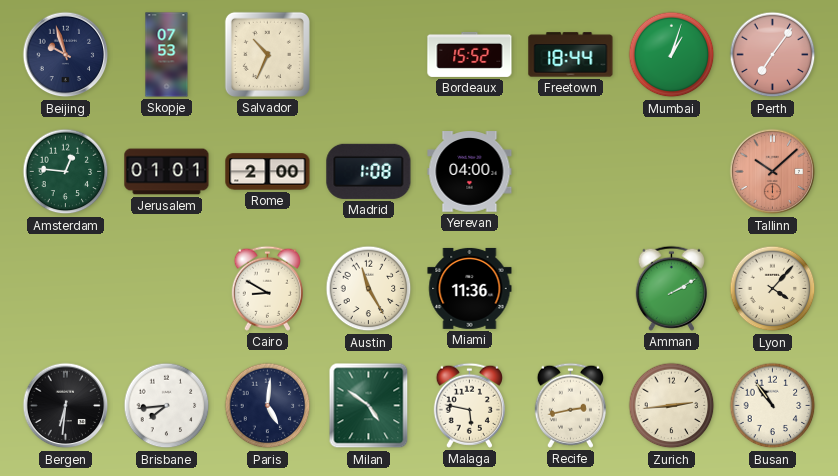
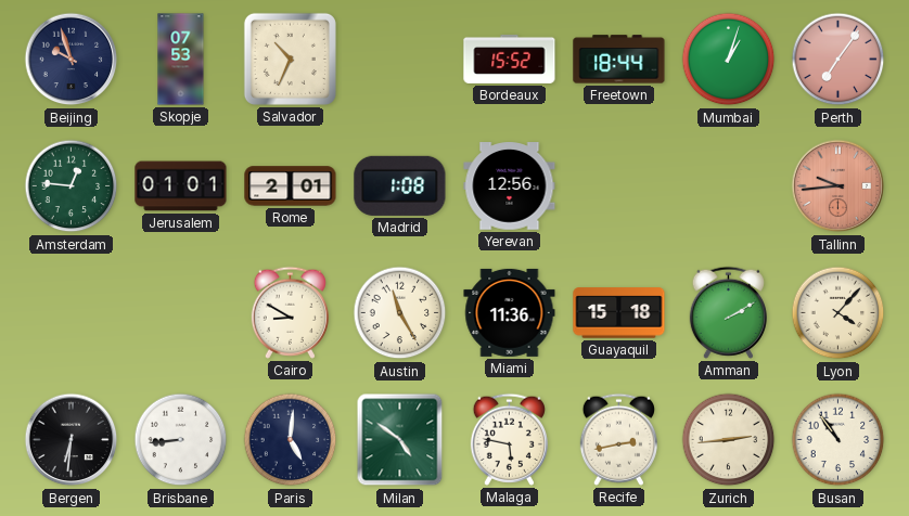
Rome: 2:00 -> 2:01
Yerevan: 04:00 -> 12:56
Tallinn: 10:08 -> 9:44
Guayaquil: none -> 15:18
Brisbane: 7:44 -> 8:44
